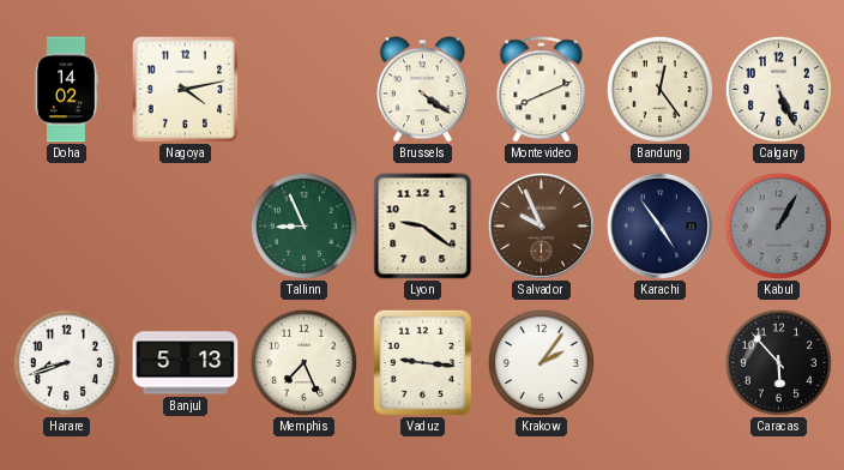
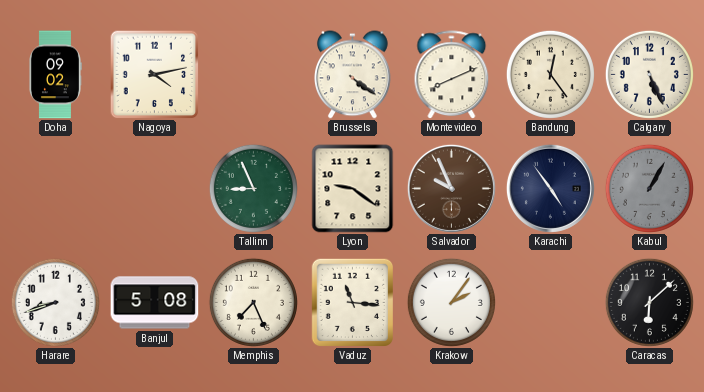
Doha: 14:02 -> 09:02
Banjul: 5:13 -> 5:08
Vaduz: 9:16 -> 11:16
Caracas: 5:53 -> 6:08
